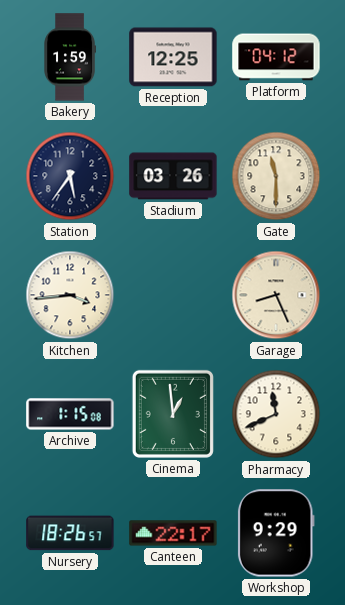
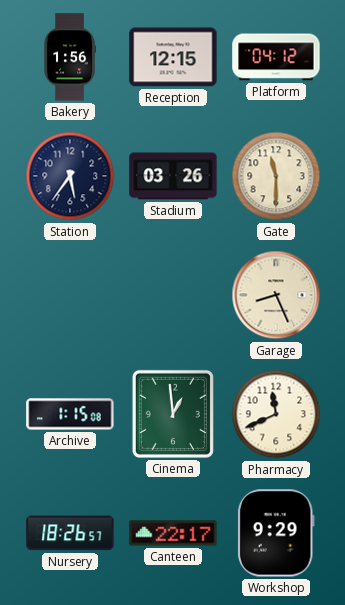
Bakery: 1:59 -> 1:56
Reception: 12:25 -> 12:15
Kitchen: 3:44 -> none
